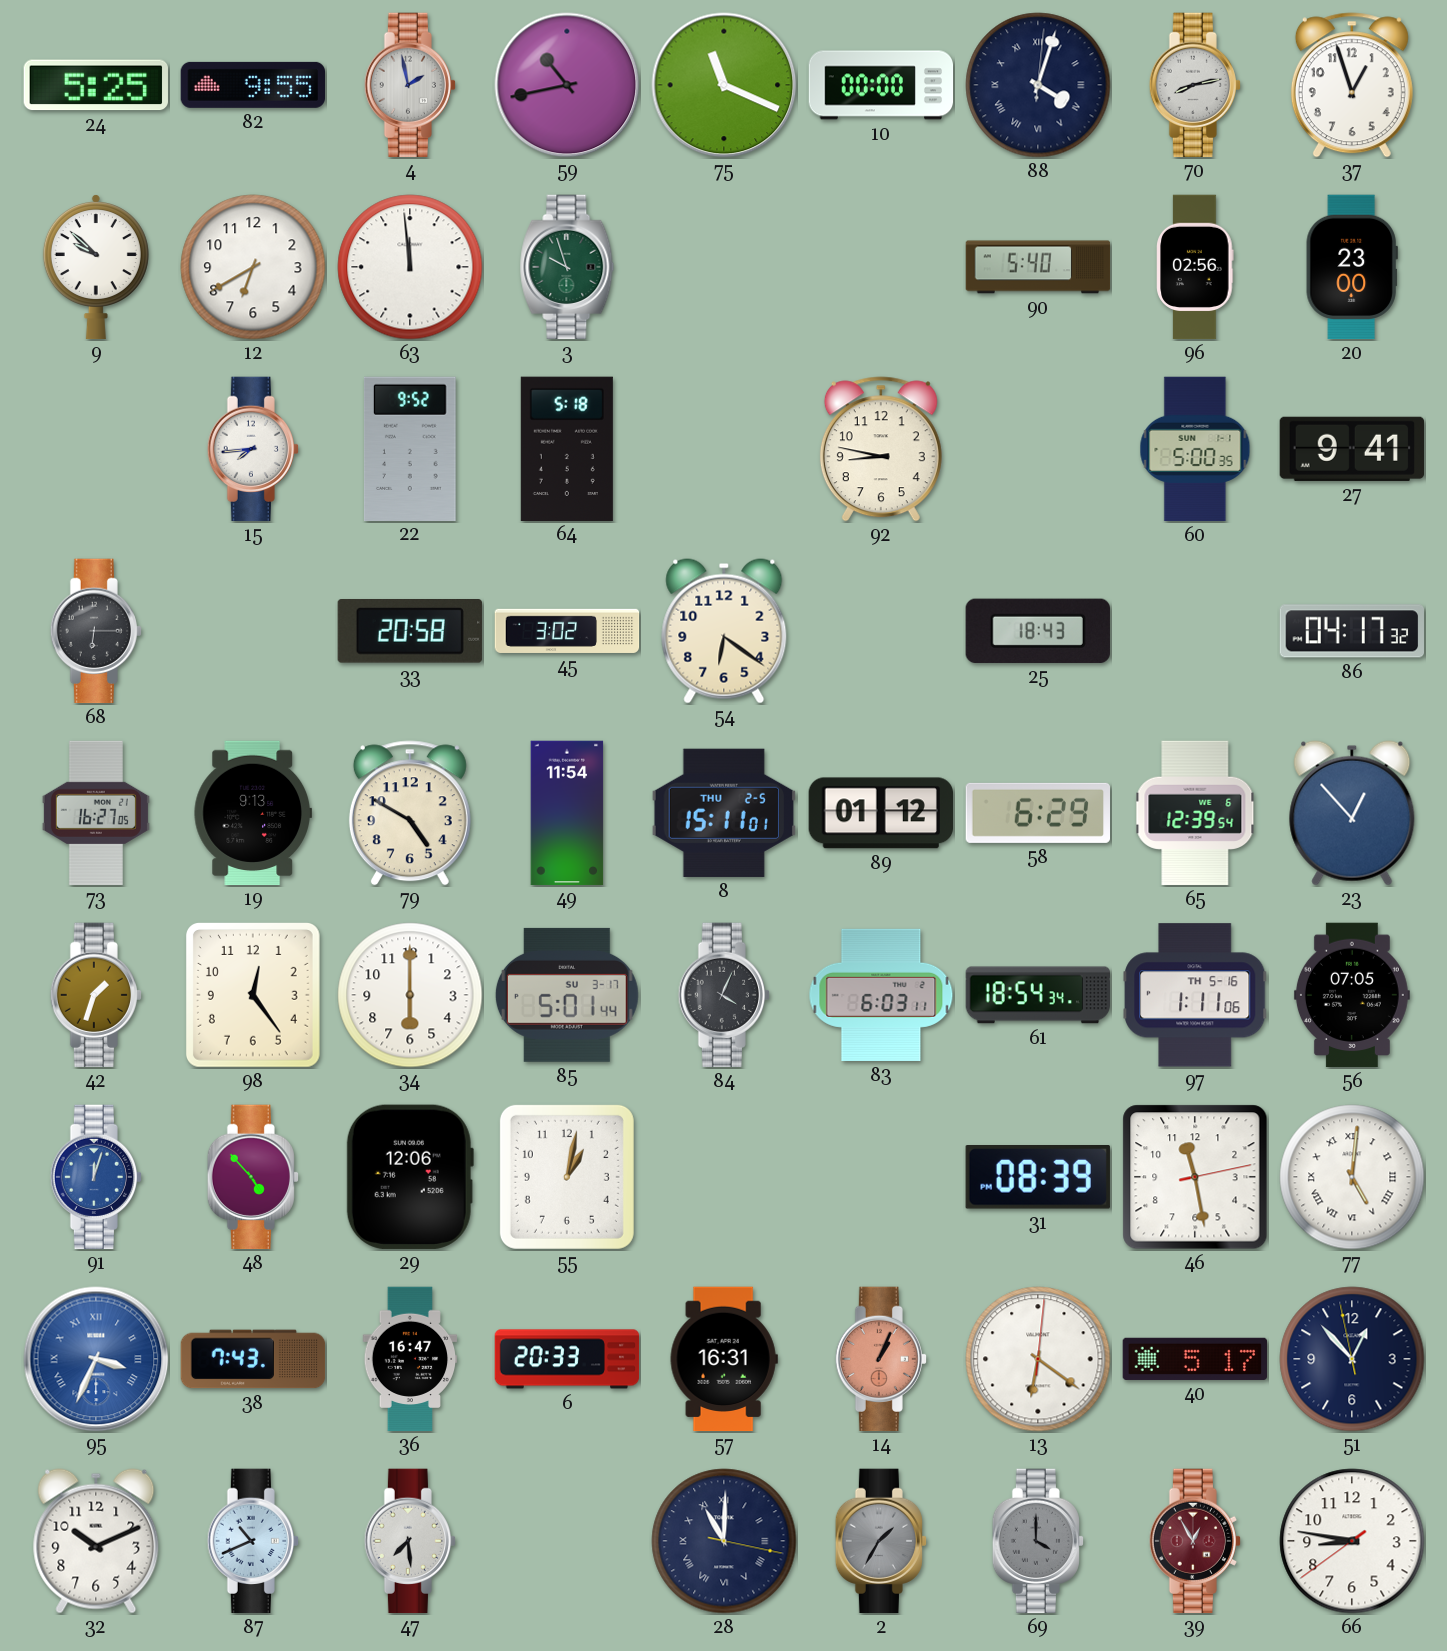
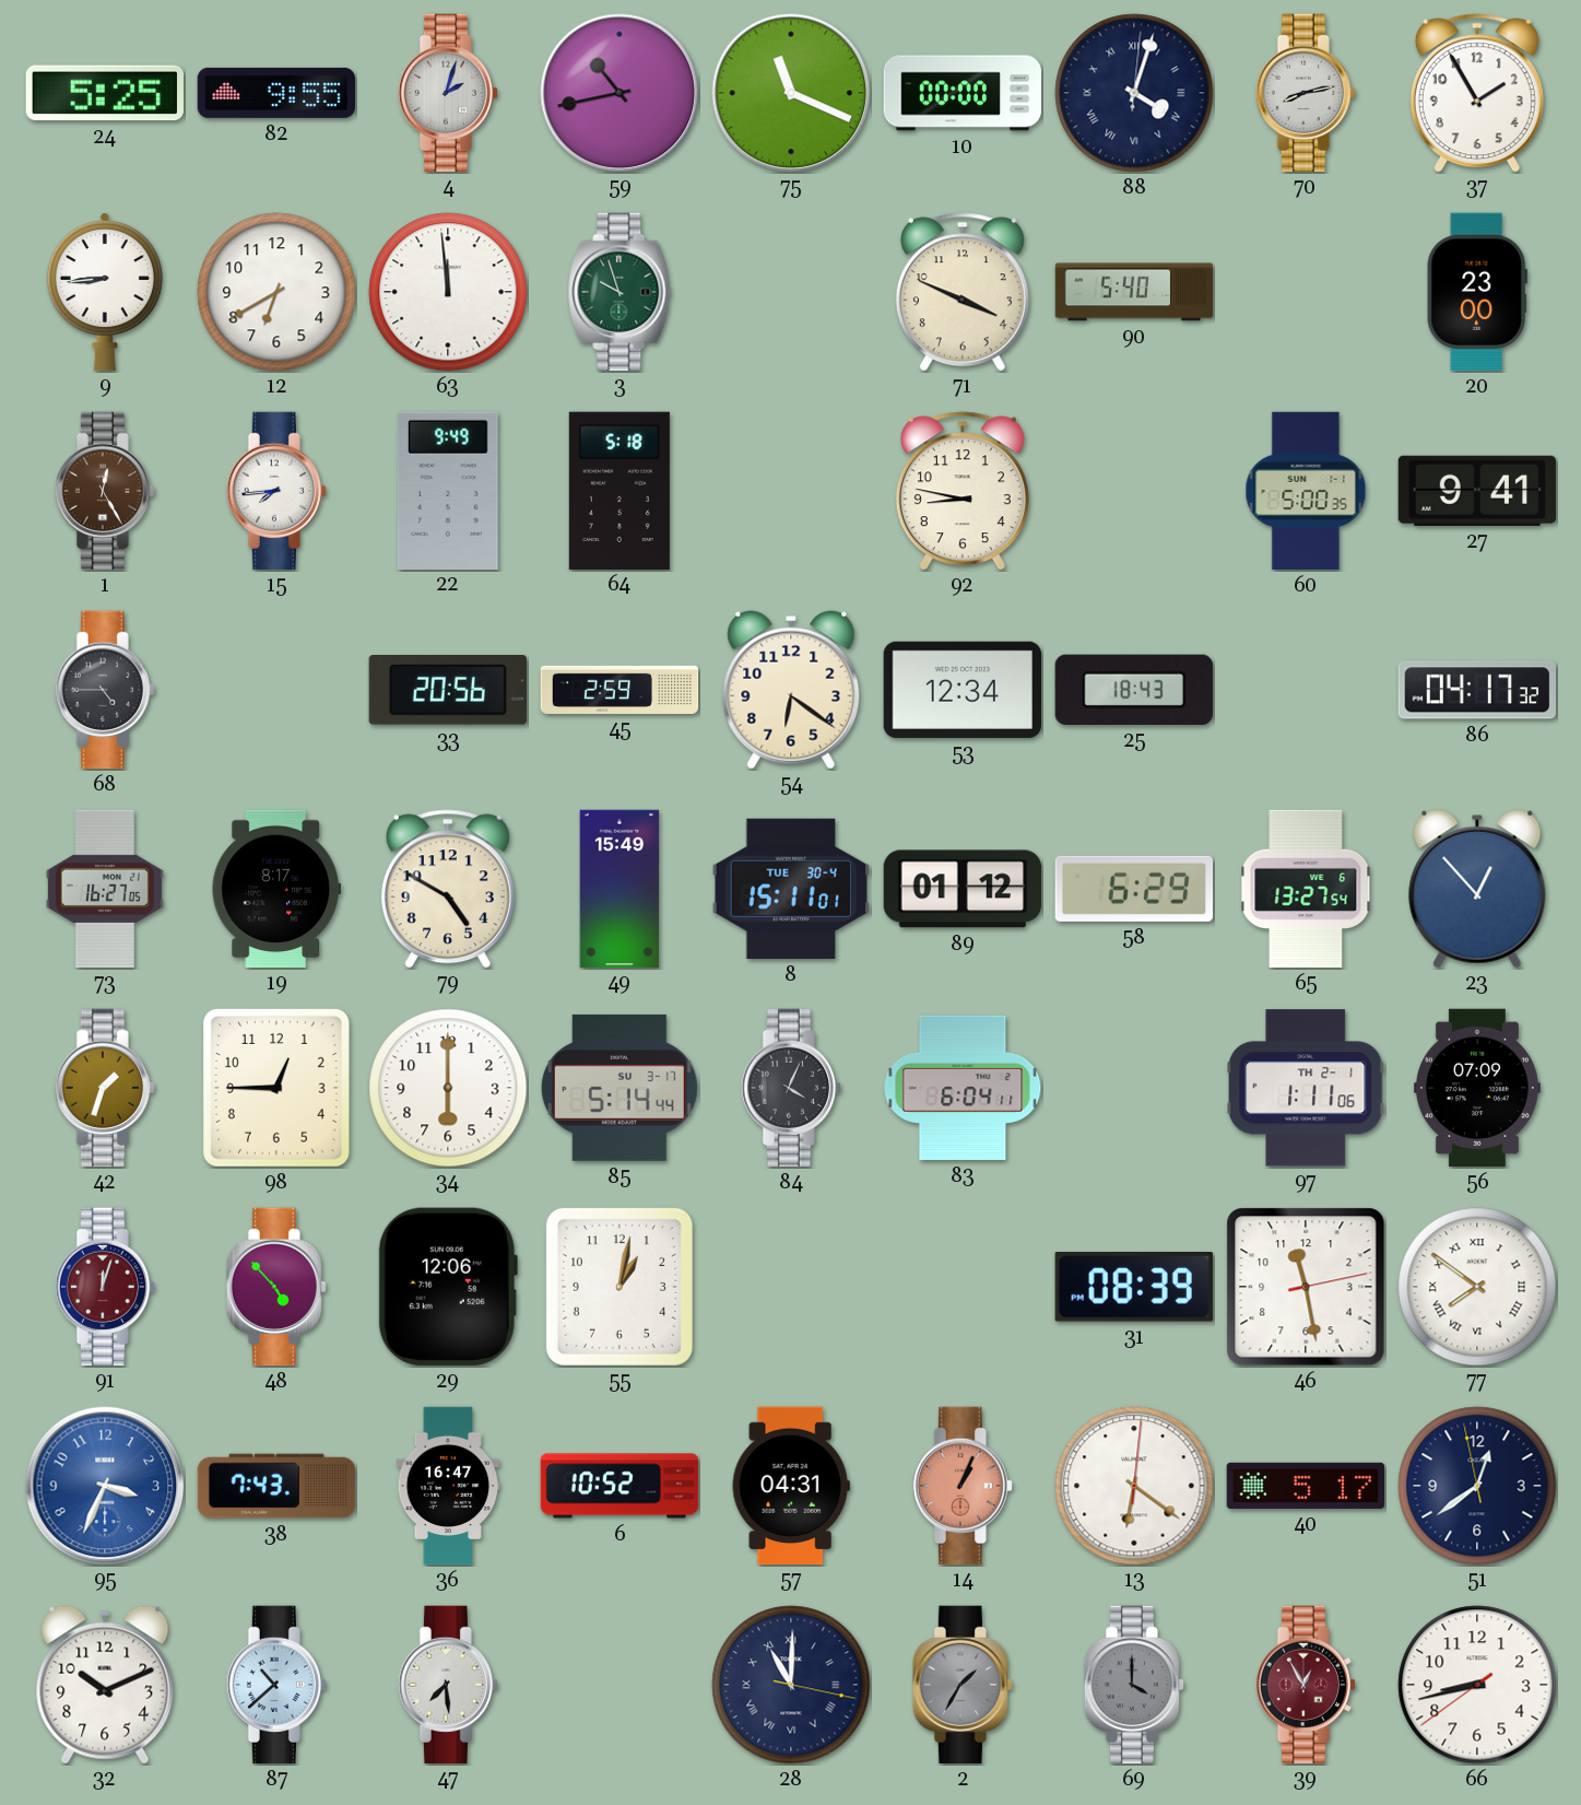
4: 1:58 -> 2:03
37: 12:57 -> 1:55
9: 9:52 -> 8:44
71: none -> 3:49
96: 02:56 -> none
1: none -> 12:25
22: 9:52 -> 9:49
68: 6:15 -> 4:45
33: 20:58 -> 20:56
45: 3:02 -> 2:59
53: none -> 12:34
19: 9:13 -> 8:17
49: 11:54 -> 15:49
8 date: THU 2-5 -> TUE 30-4
65: 12:39 -> 13:27
98: 12:24 -> 12:45
85: 5:01 -> 5:14
83: 6:03 -> 6:04
61: 18:54 -> none
97 date: TH 5-16 -> TH 2-1
56: 07:05 -> 07:09
91 dial: blue -> burgundy
77: 5:01 -> 7:51
95 numerals: Roman -> Arabic
6: 20:33 -> 10:52
57: 16:31 -> 04:31
51: 12:52 -> 12:38
87: 10:41 -> 10:38
66: 8:46 -> 8:42
